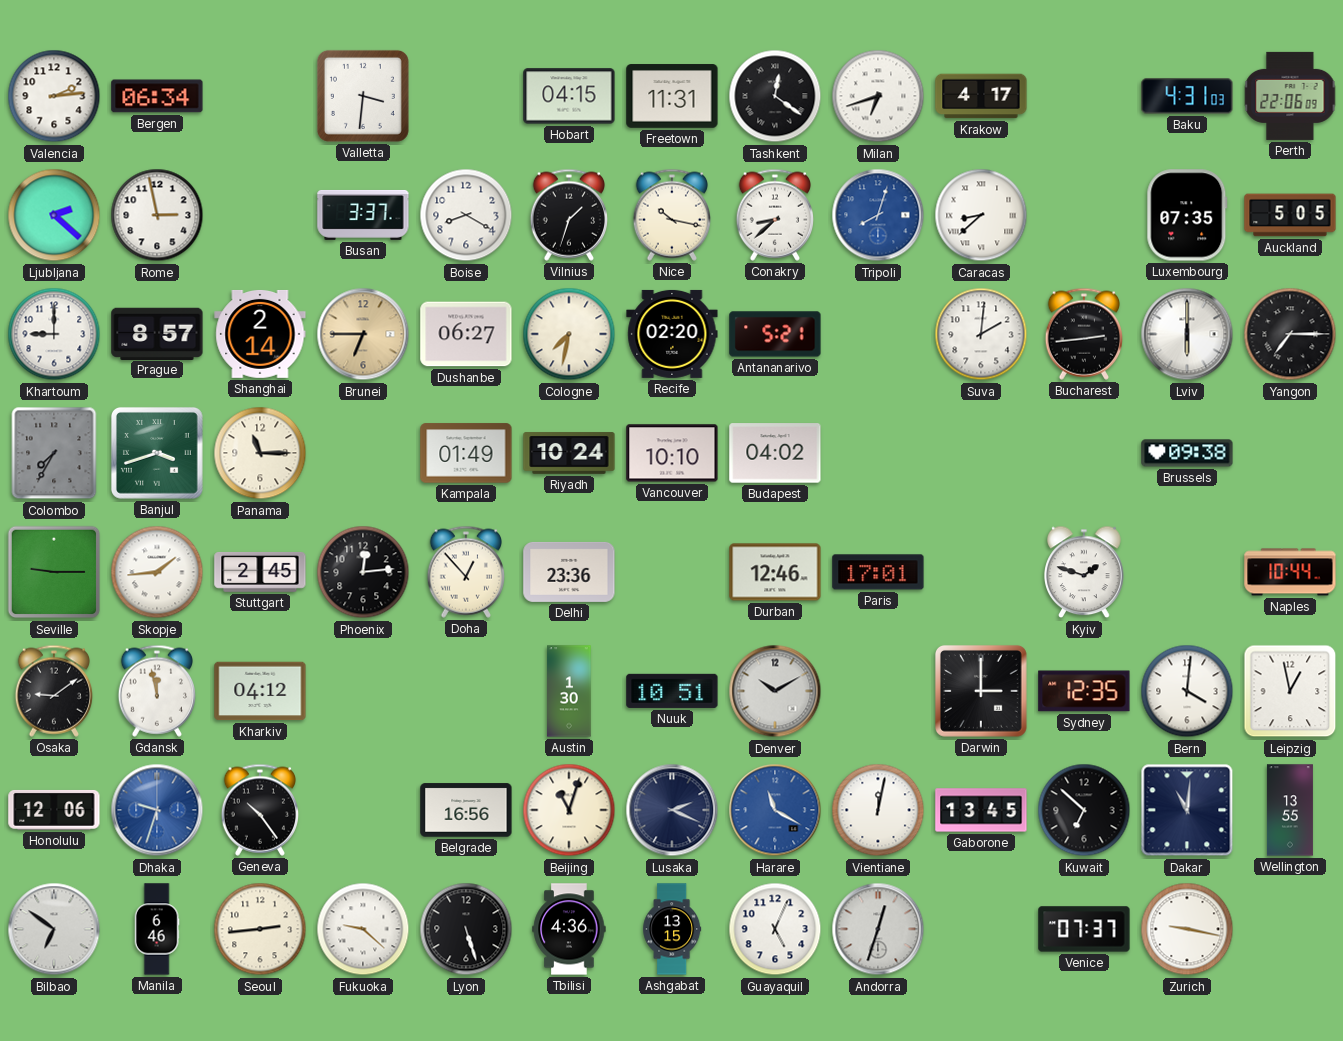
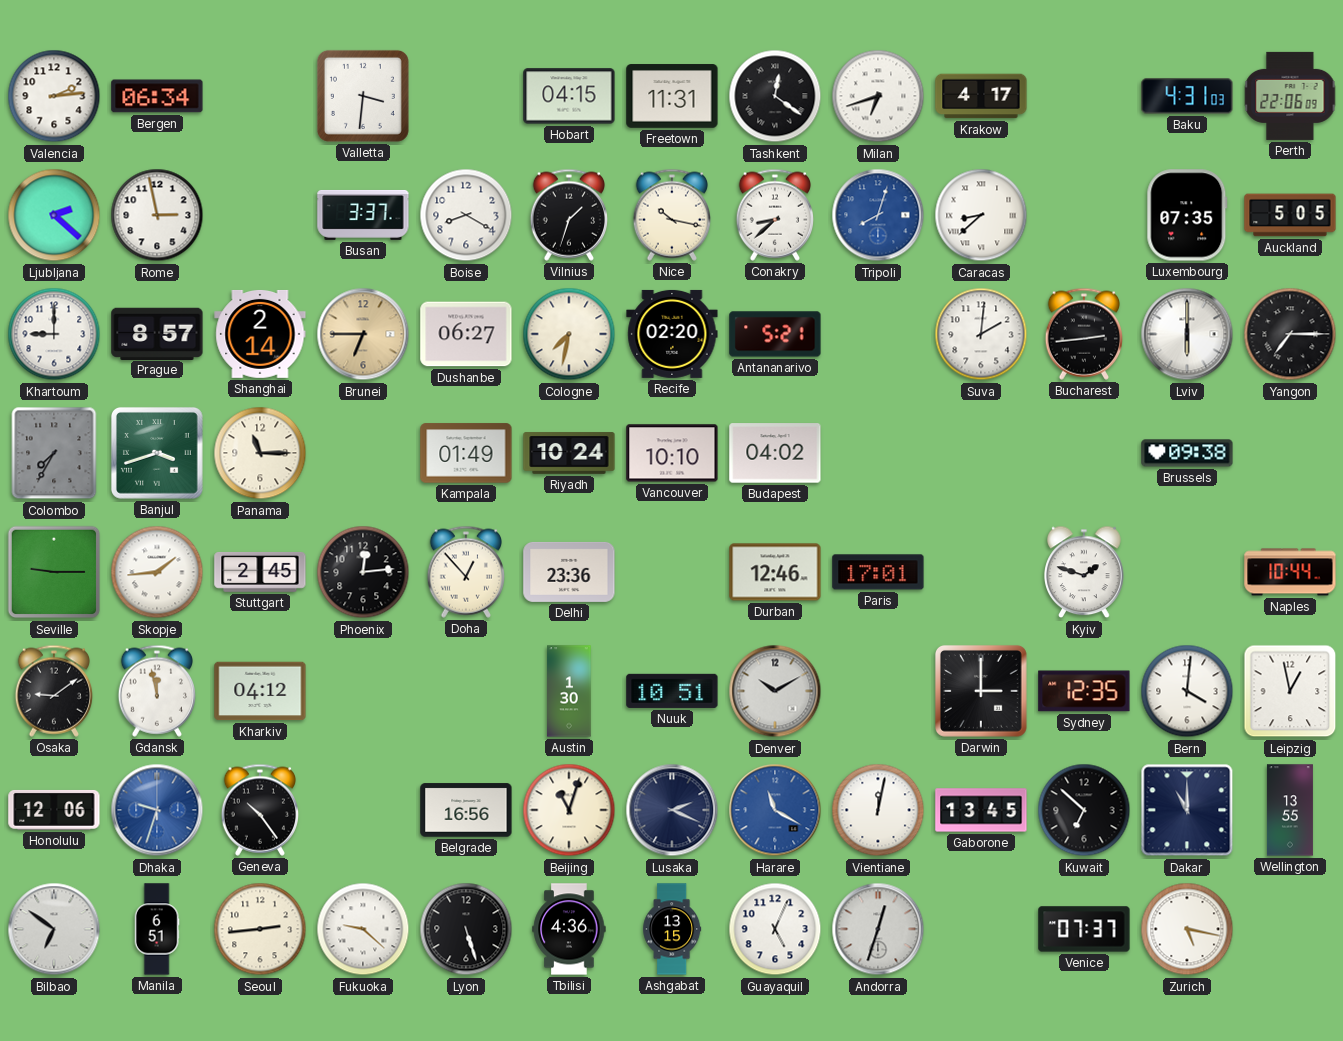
Dakar: 11:01 -> 11:00
Manila: 6:46 -> 6:51
Zurich: 9:17 -> 5:17
